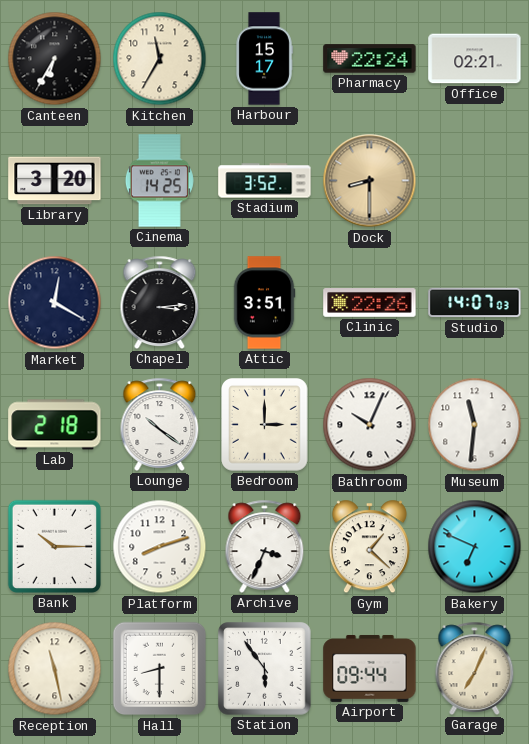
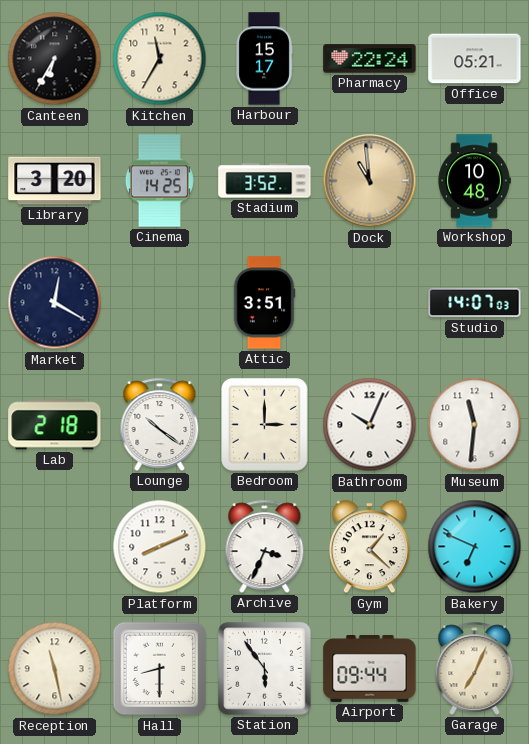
Office: 02:21 -> 05:21
Dock: 8:30 -> 10:59
Workshop: none -> 10:48
Chapel: 3:14 -> none
Clinic: 22:26 -> none
Bank: 10:15 -> none
Platform: 8:12 -> 8:11
